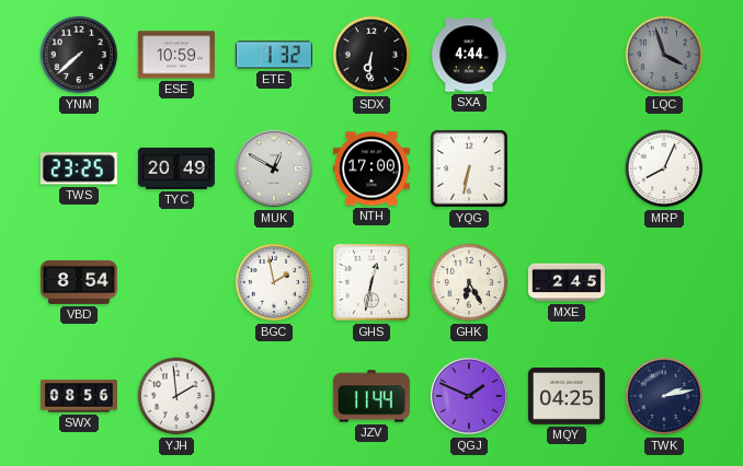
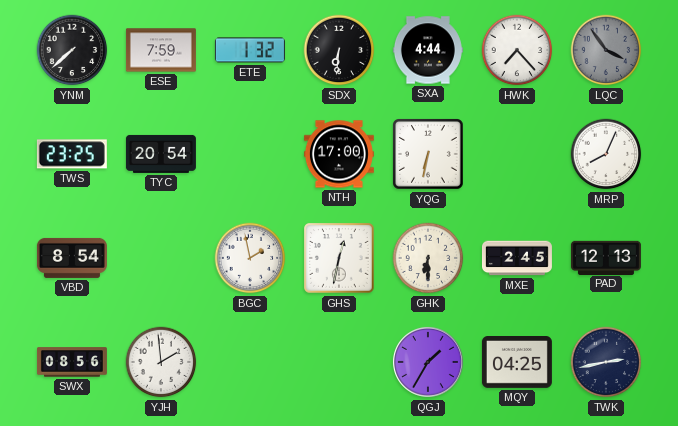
ESE: 10:59 -> 7:59
HWK: none -> 7:23
LQC: 3:57 -> 3:54
TYC: 20:49 -> 20:54
MUK: 12:50 -> none
GHK: 6:25 -> 6:30
PAD: none -> 12:13
JZV: 11:44 -> none
QGJ: 1:49 -> 1:35
TWK: 2:13 -> 2:43
